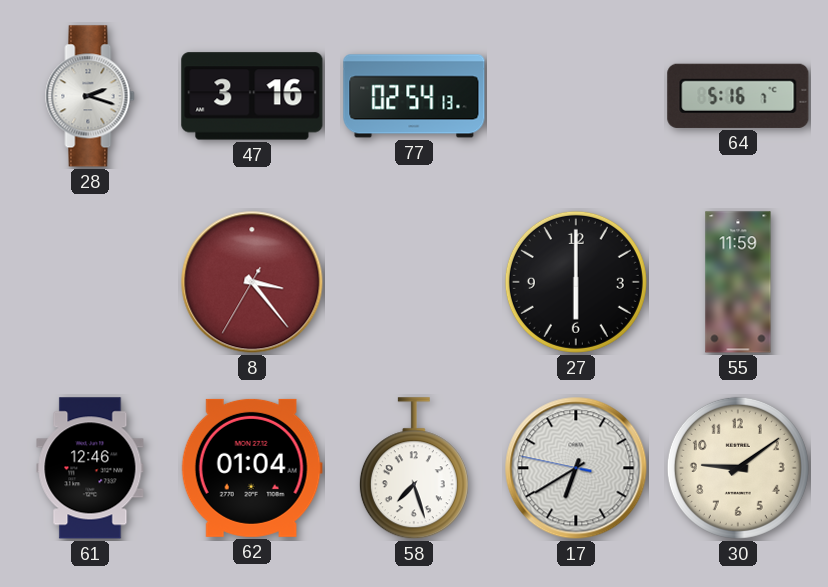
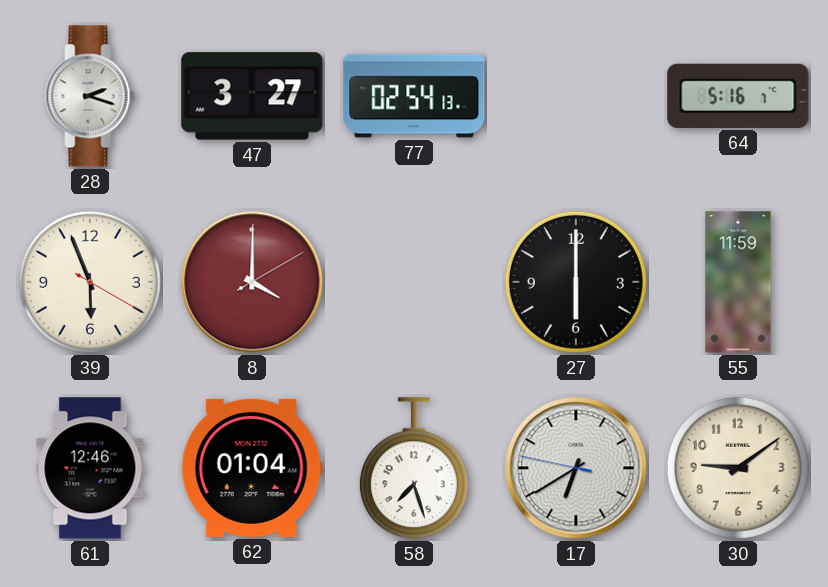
47: 3:16 -> 3:27
39: none -> 5:56
8: 3:23 -> 4:00
